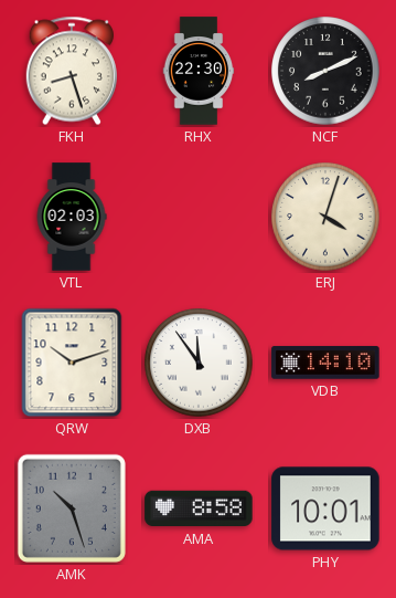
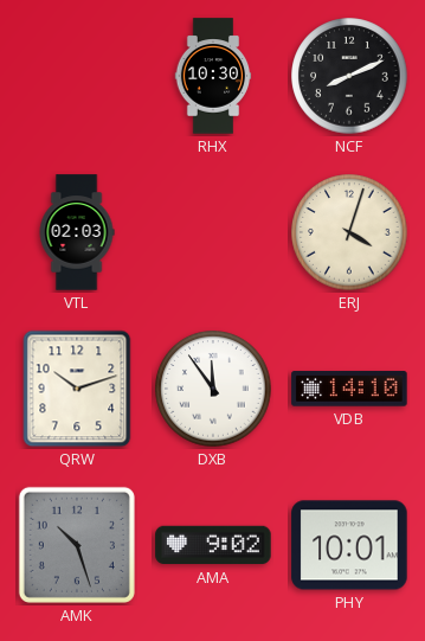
FKH: 8:27 -> none
RHX: 22:30 -> 10:30
AMA: 8:58 -> 9:02
